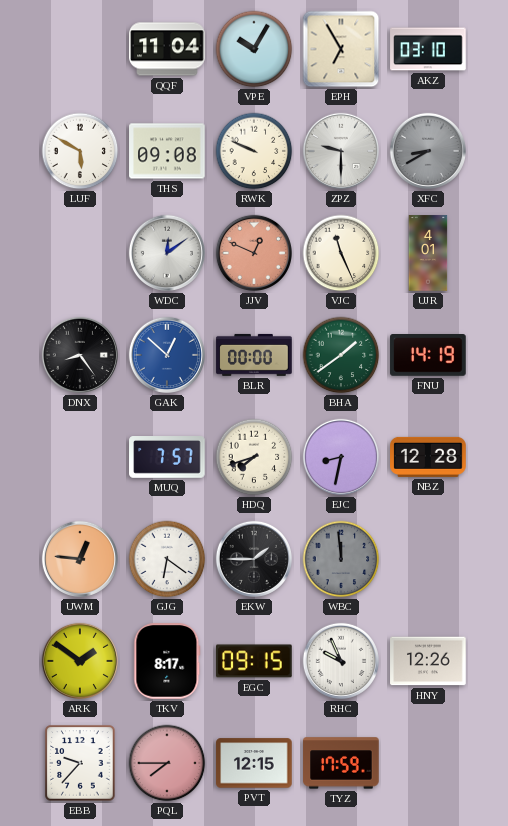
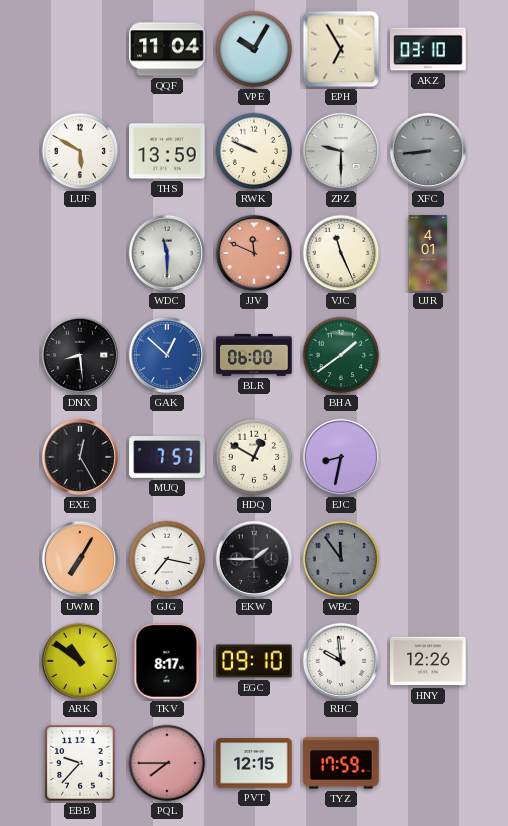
THS: 09:08 -> 13:59
XFC: 8:40 -> 8:44
WDC: 12:09 -> 11:30
JJV: 12:49 -> 11:49
DNX: 8:24 -> 8:29
BLR: 00:00 -> 06:00
FNU: 14:19 -> none
EXE: none -> 12:25
HDQ: 7:42 -> 12:50
NBZ: 12:28 -> none
UWM: 12:46 -> 7:05
GJG: 6:21 -> 7:17
WBC: 11:59 -> 11:54
ARK: 1:51 -> 10:51
EGC: 09:15 -> 09:10
RHC: 9:56 -> 9:59
